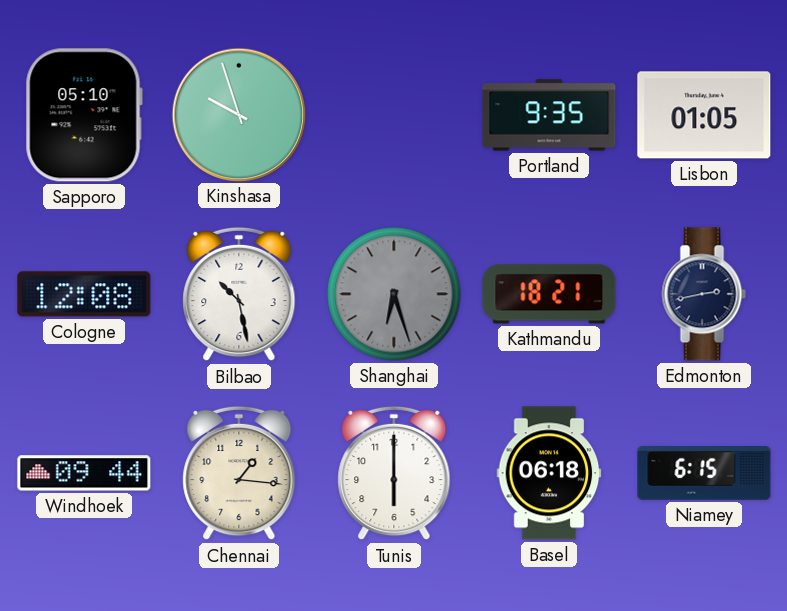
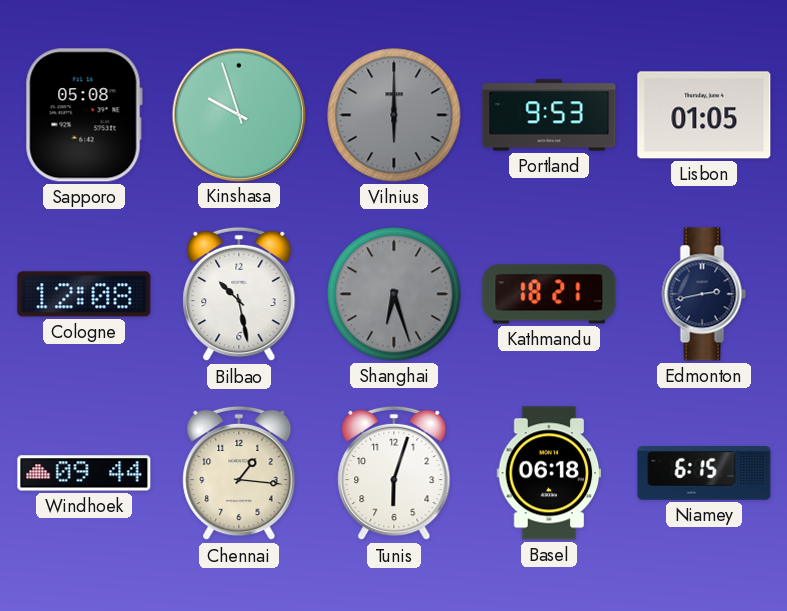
Sapporo: 05:10 -> 05:08
Vilnius: none -> 6:00
Portland: 9:35 -> 9:53
Tunis: 6:00 -> 6:03
